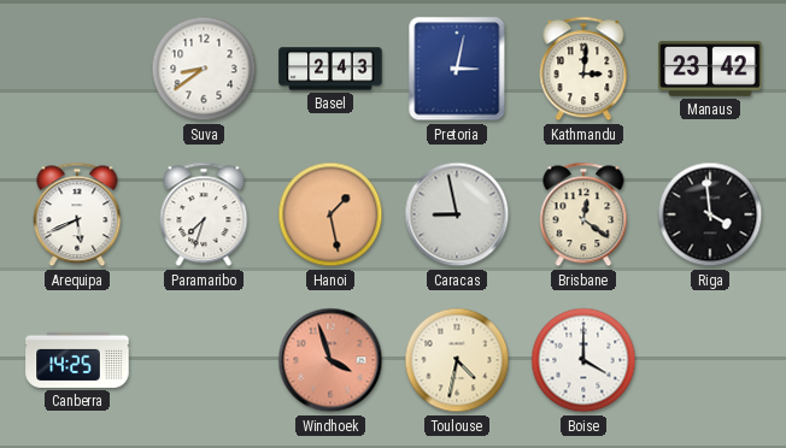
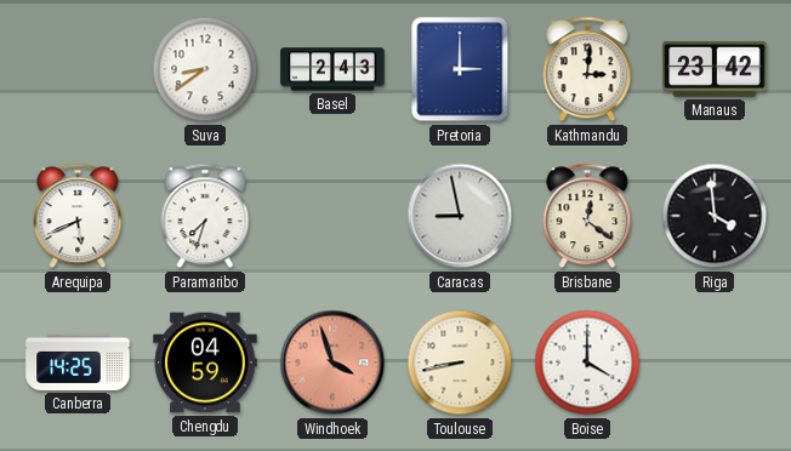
Pretoria: 3:02 -> 3:00
Hanoi: 1:28 -> none
Chengdu: none -> 04:59
Toulouse: 4:32 -> 8:43
